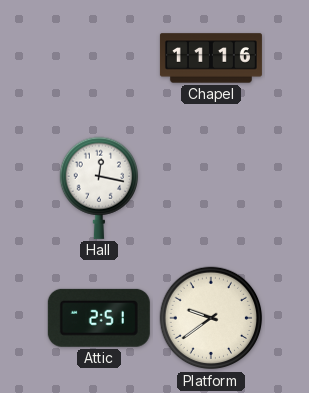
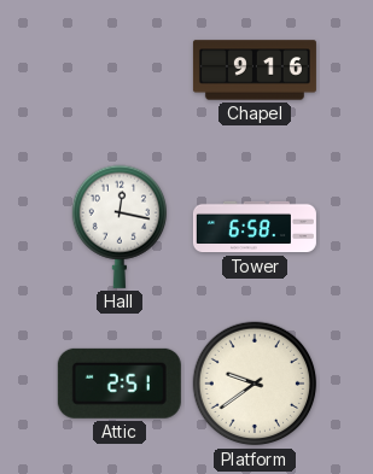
Chapel: 11:16 -> 9:16
Tower: none -> 6:58
